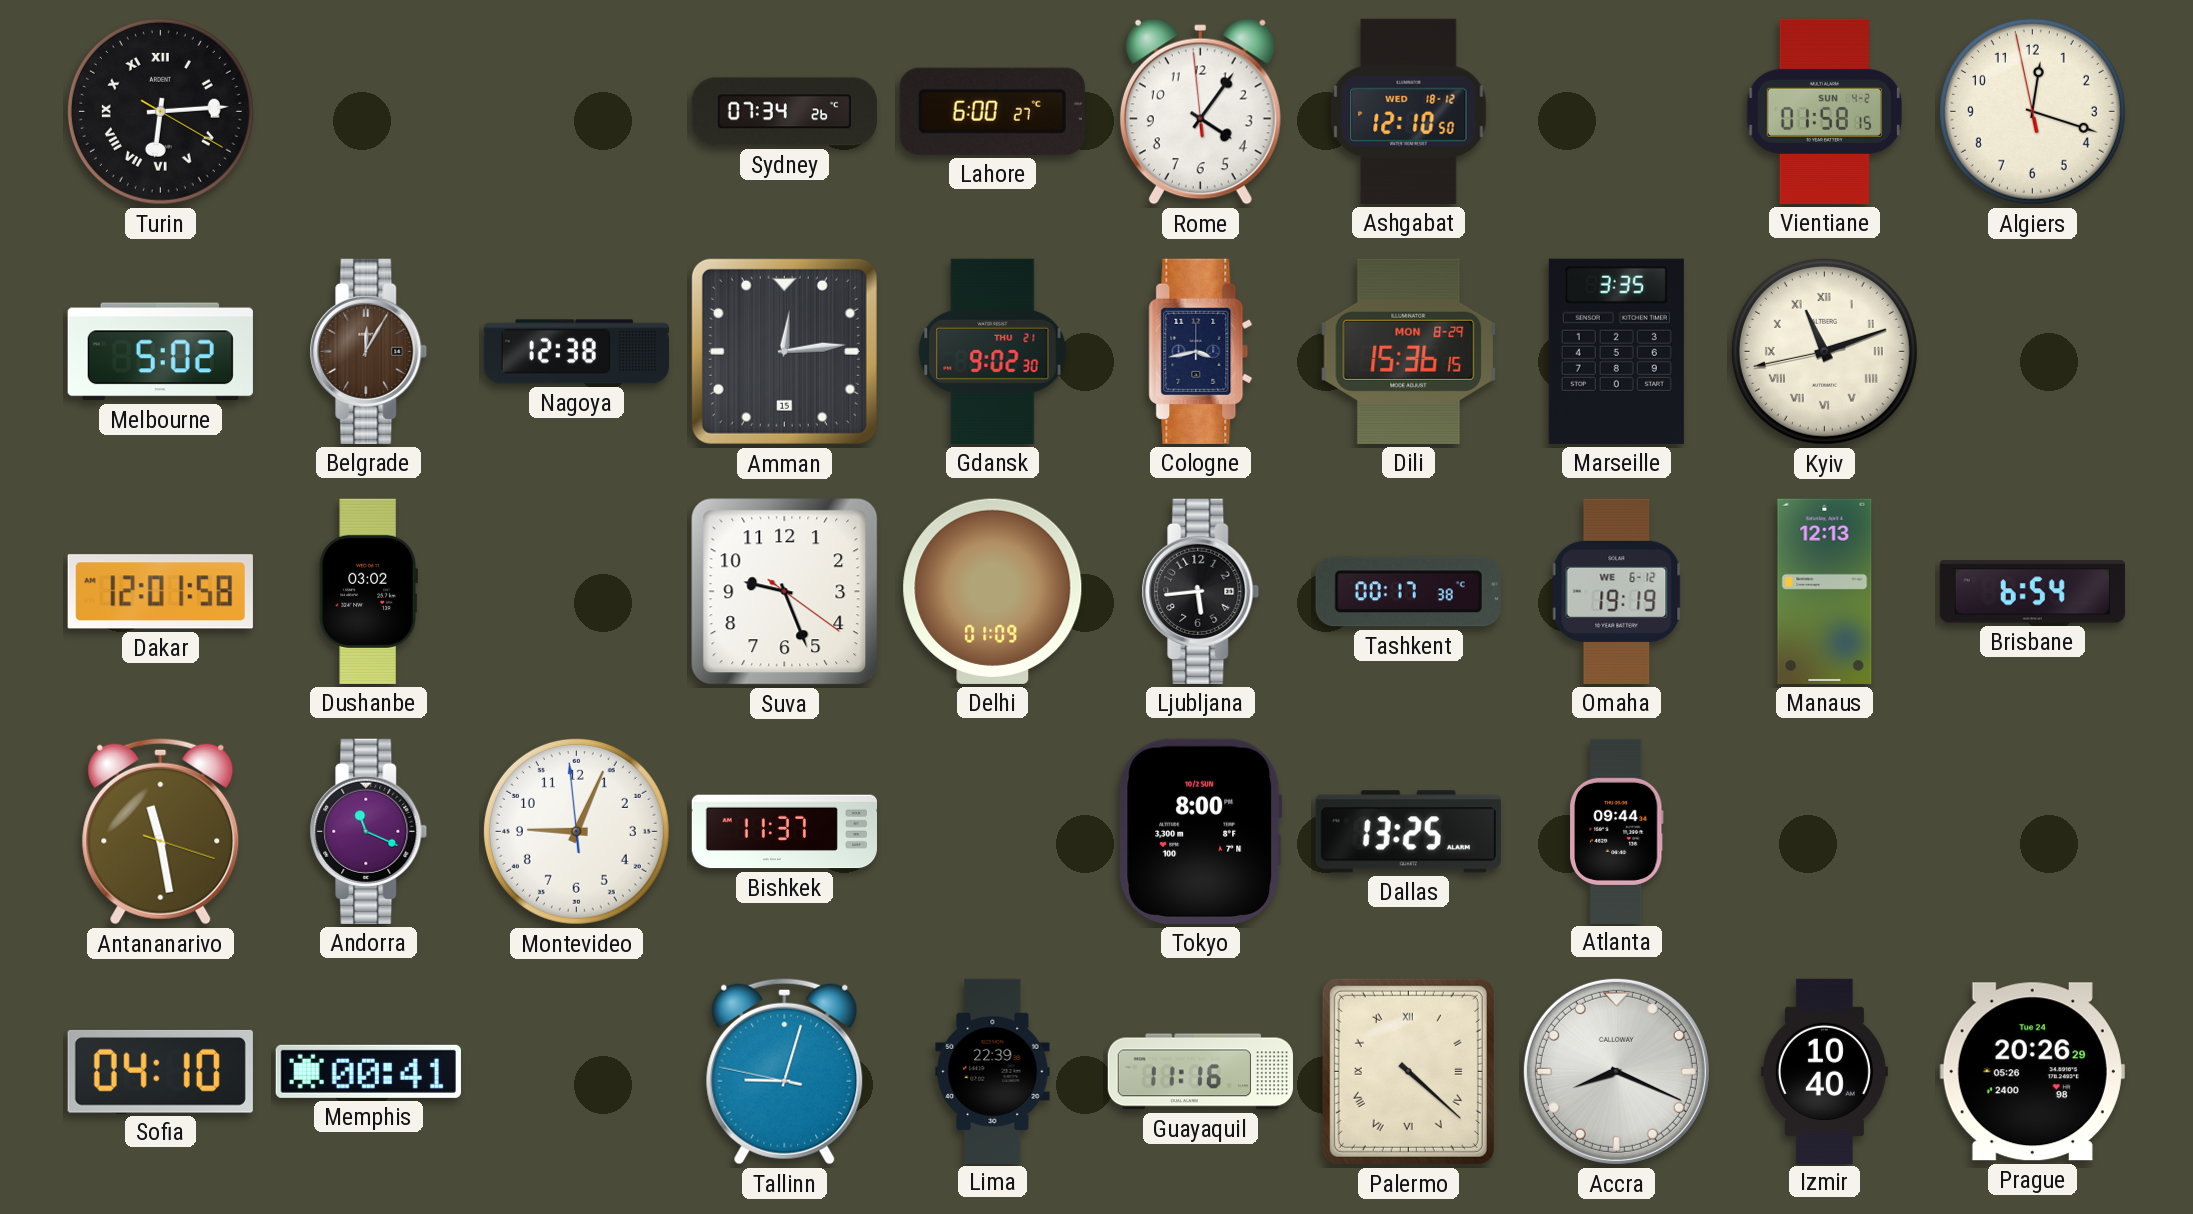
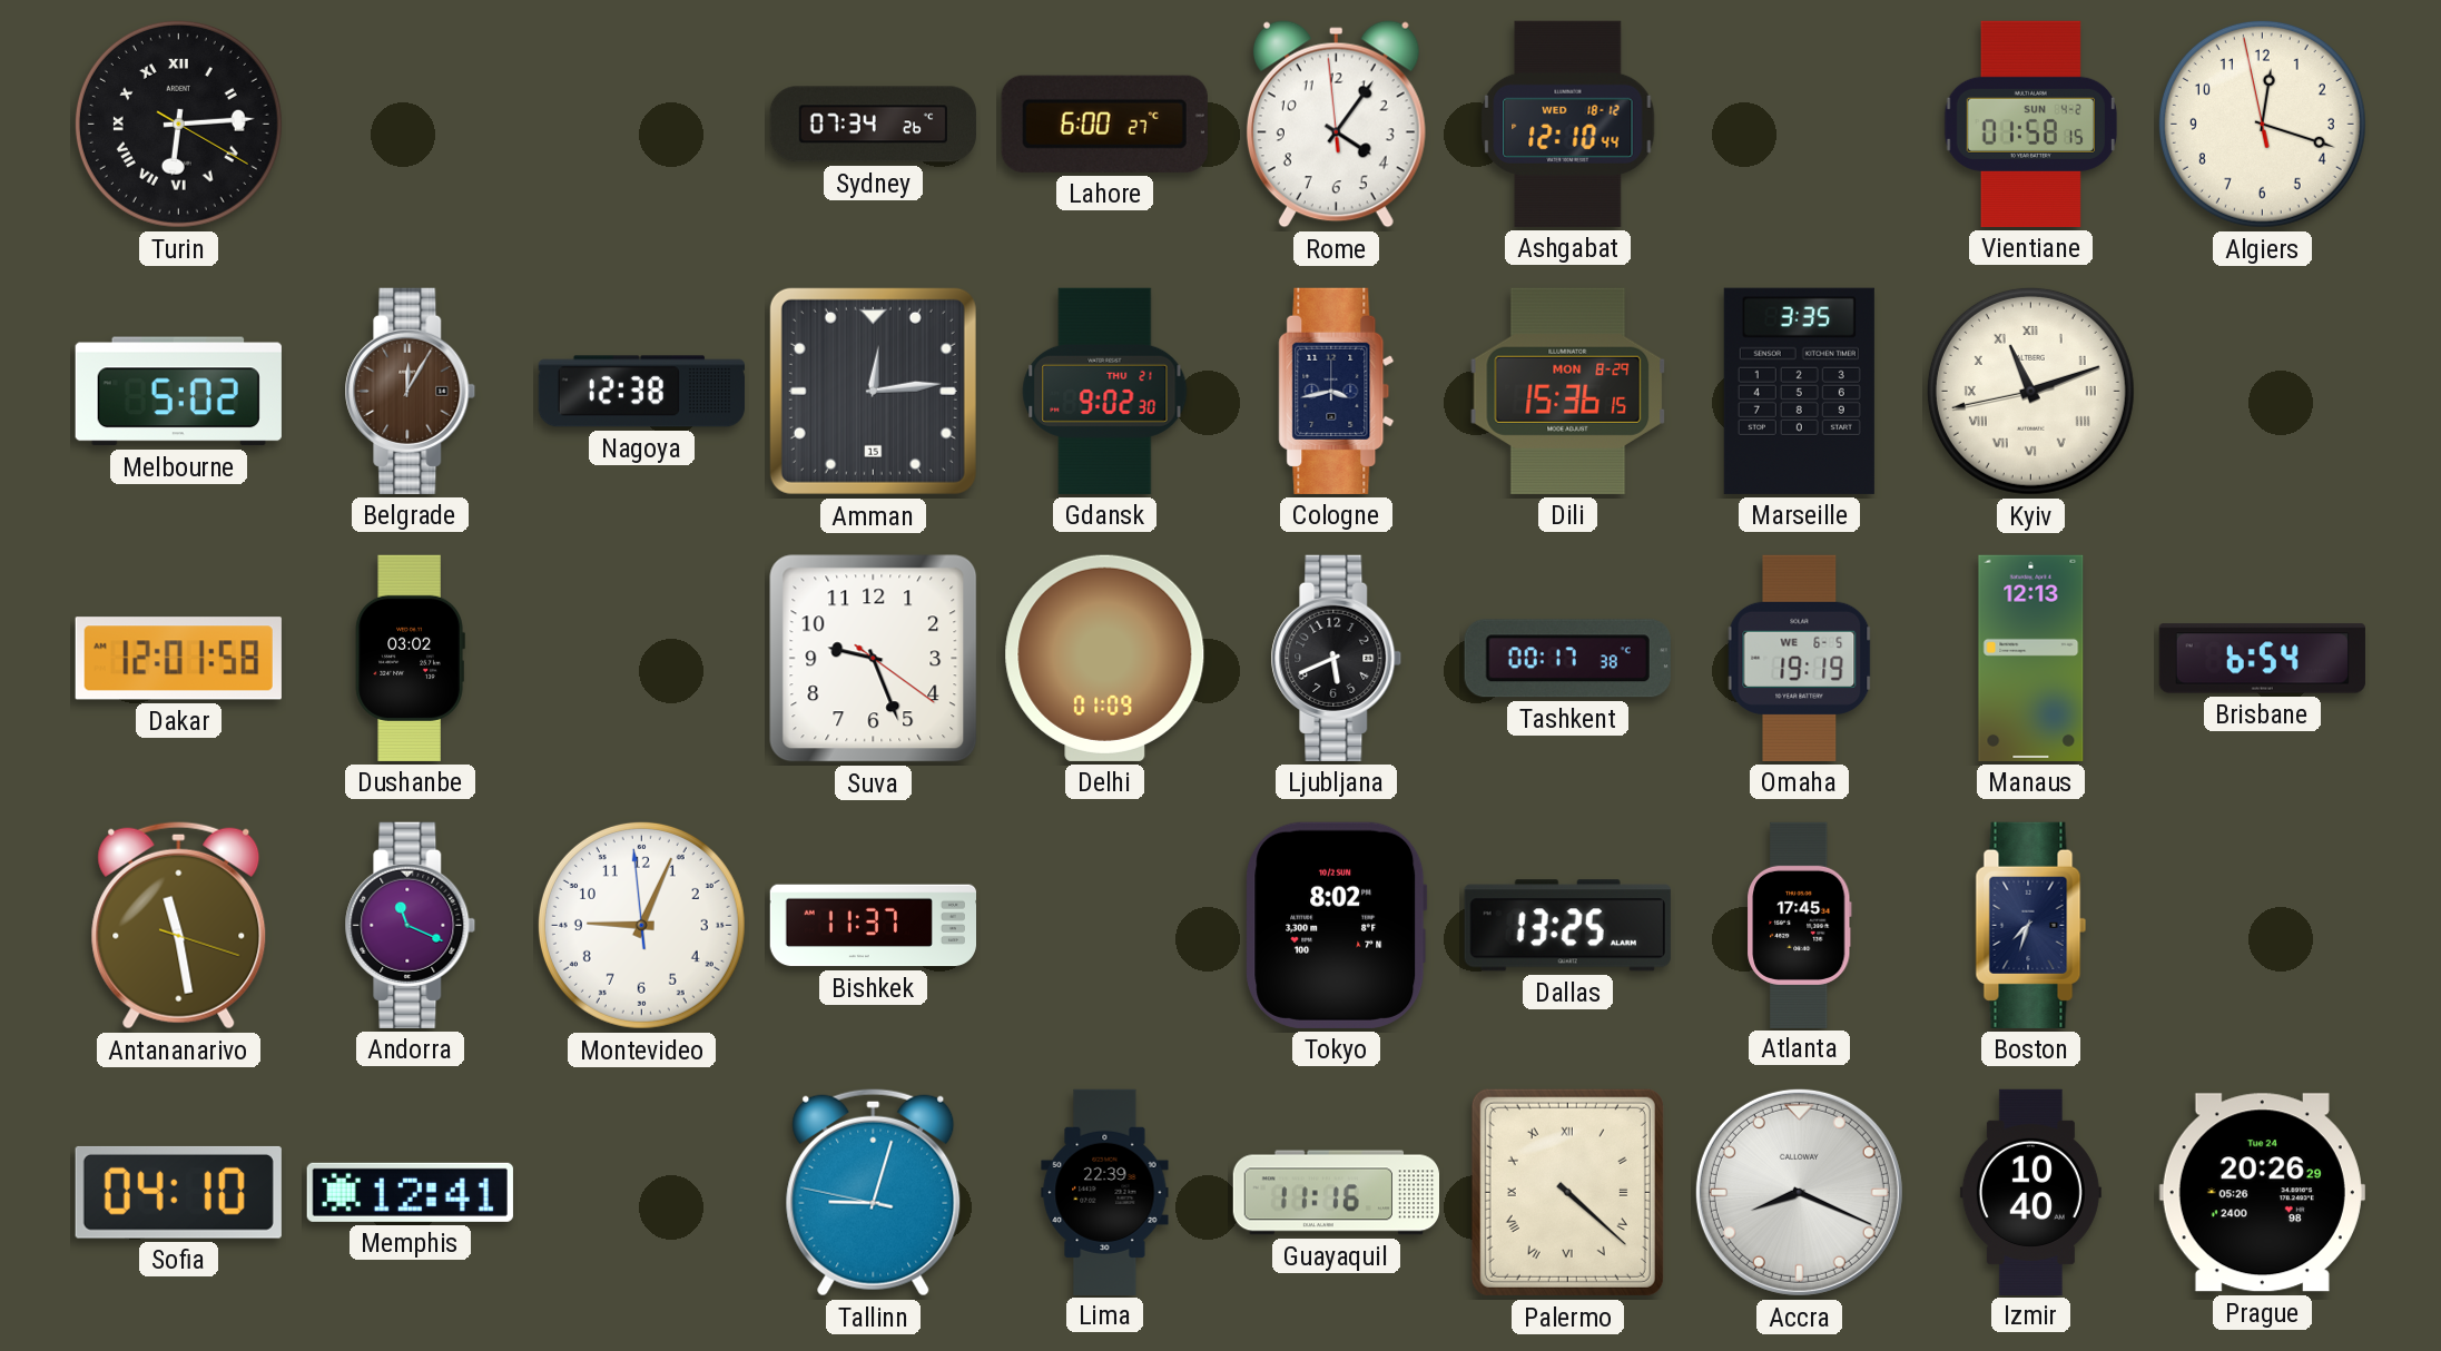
Ashgabat: 12:10:50 -> 12:10:44
Ljubljana: 5:44 -> 5:41
Omaha date: WE 6-12 -> WE 6-5
Tokyo: 8:00 -> 8:02
Atlanta: 09:44 -> 17:45
Boston: none -> 7:33
Memphis: 00:41 -> 12:41
